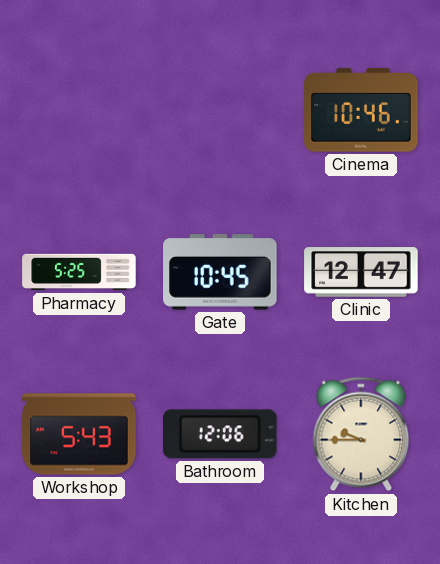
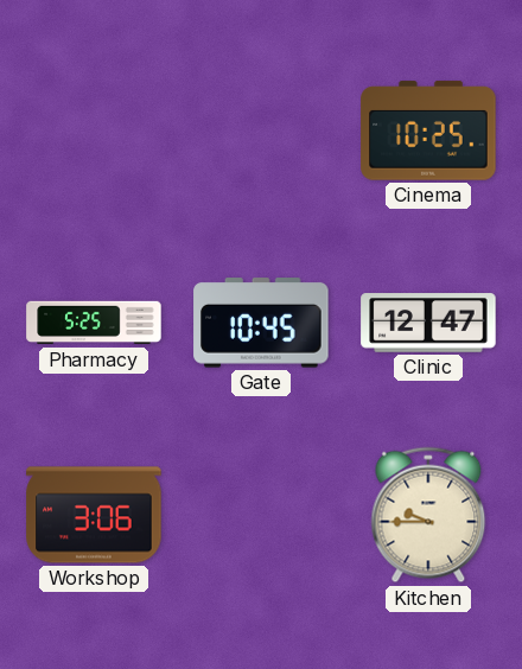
Cinema: 10:46 -> 10:25
Workshop: 5:43 -> 3:06
Bathroom: 12:06 -> none
